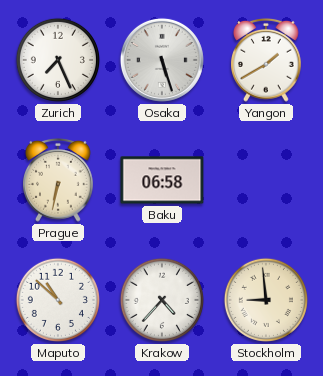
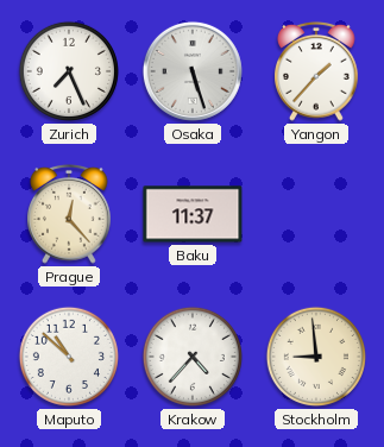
Yangon: 1:40 -> 1:37
Prague: 6:32 -> 12:23
Baku: 06:58 -> 11:37
